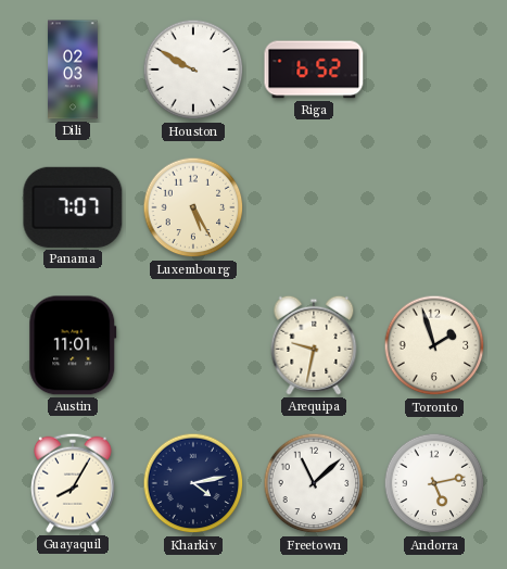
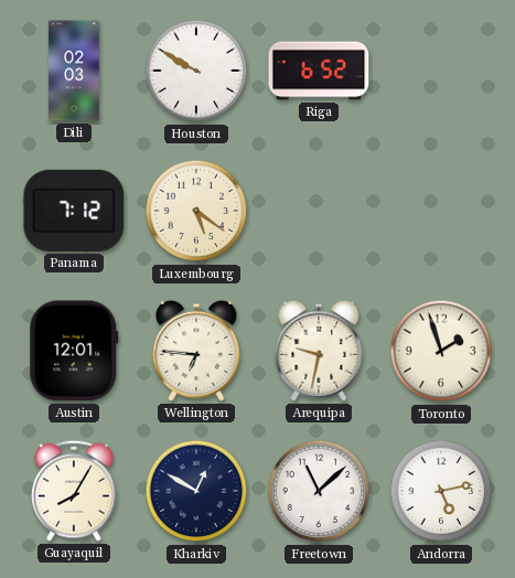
Panama: 7:07 -> 7:12
Luxembourg: 5:25 -> 5:21
Austin: 11:01 -> 12:01
Wellington: none -> 6:46
Kharkiv: 4:13 -> 12:50
